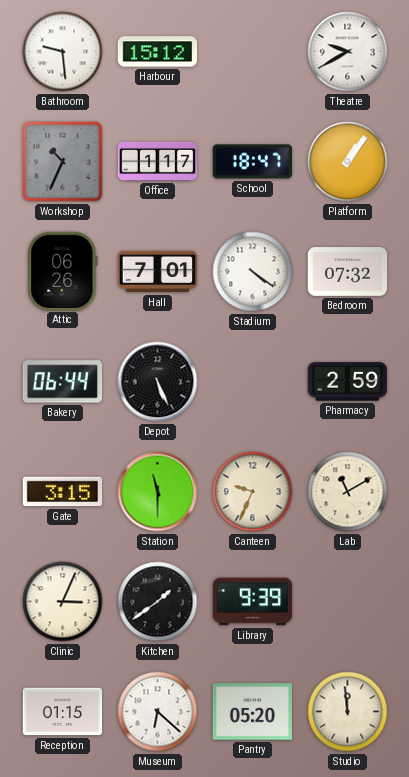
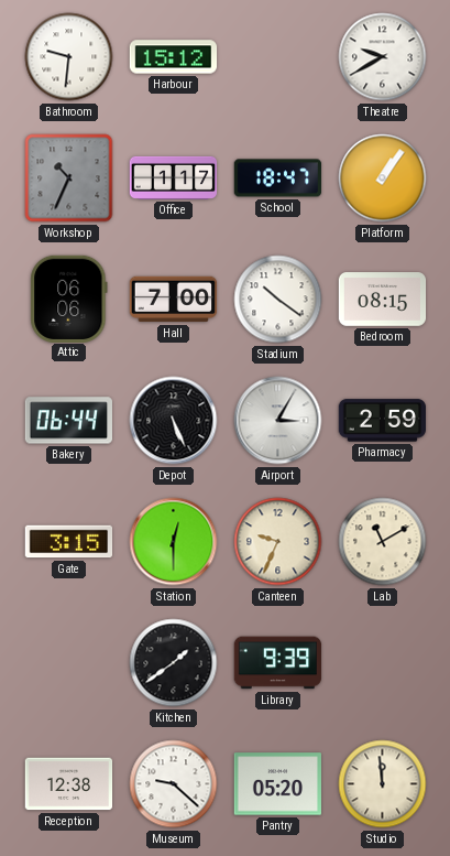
Bathroom: 9:29 -> 9:31
Attic: 06:26 -> 06:06
Hall: 7:01 -> 7:00
Stadium: 4:21 -> 10:21
Bedroom: 07:32 -> 08:15
Airport: none -> 3:05
Station: 11:30 -> 12:30
Clinic: 3:04 -> none
Reception: 01:15 -> 12:38
Museum: 6:22 -> 9:22
